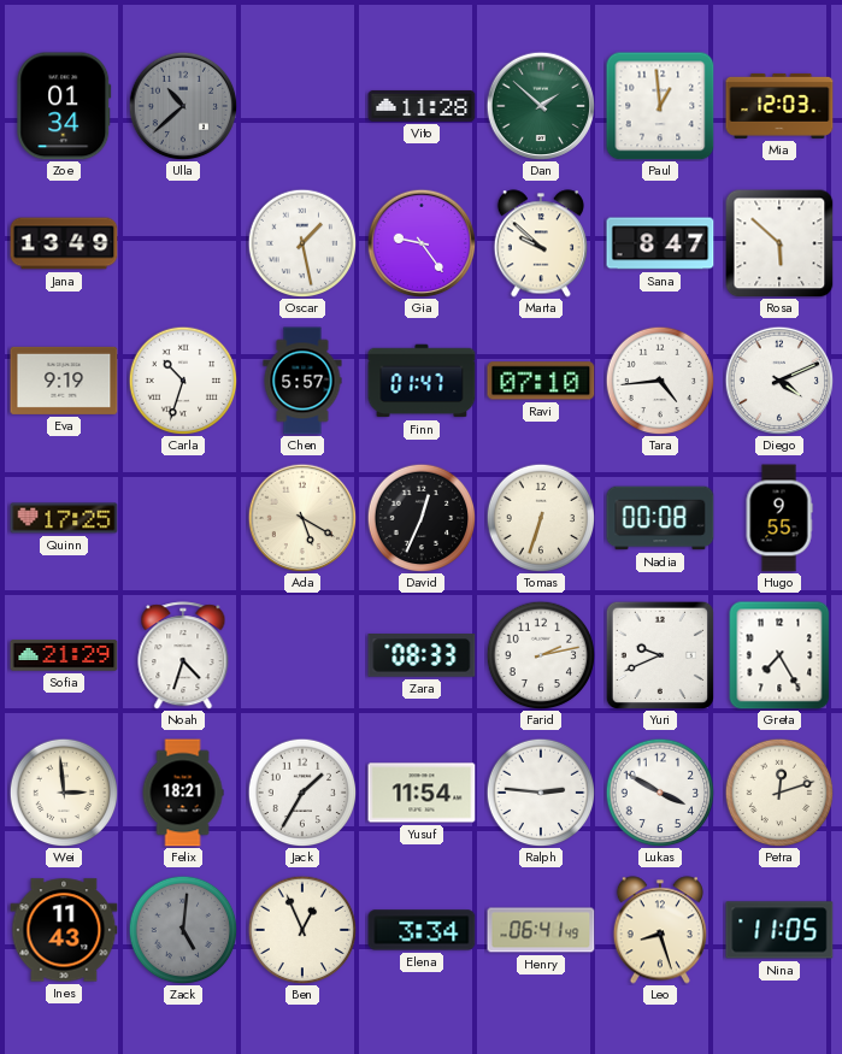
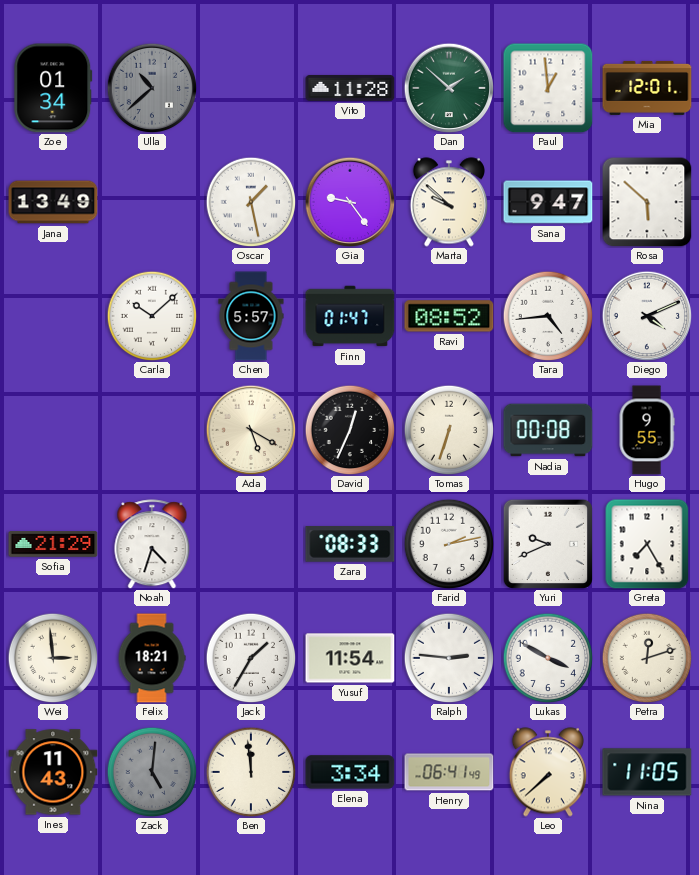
Mia: 12:03 -> 12:01
Sana: 8:47 -> 9:47
Eva: 9:19 -> none
Carla: 10:33 -> 10:08
Ravi: 07:10 -> 08:52
Quinn: 17:25 -> none
Ben: 12:56 -> 11:59
Leo: 8:27 -> 7:38
